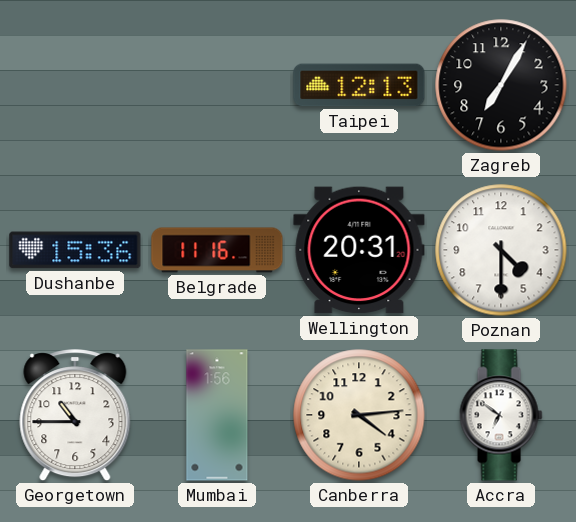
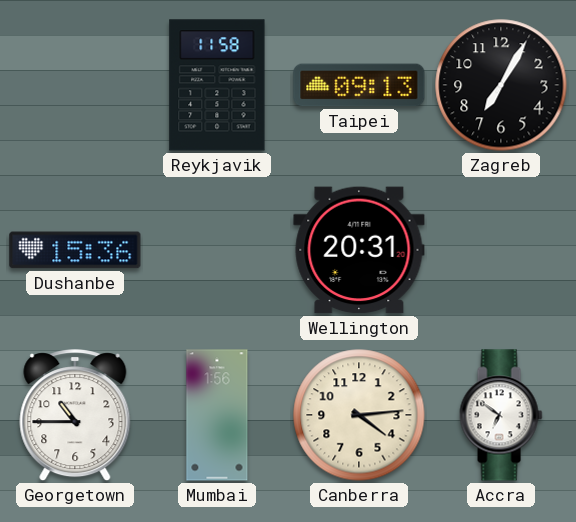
Reykjavik: none -> 11:58
Taipei: 12:13 -> 09:13
Belgrade: 11:16 -> none
Poznan: 4:30 -> none
